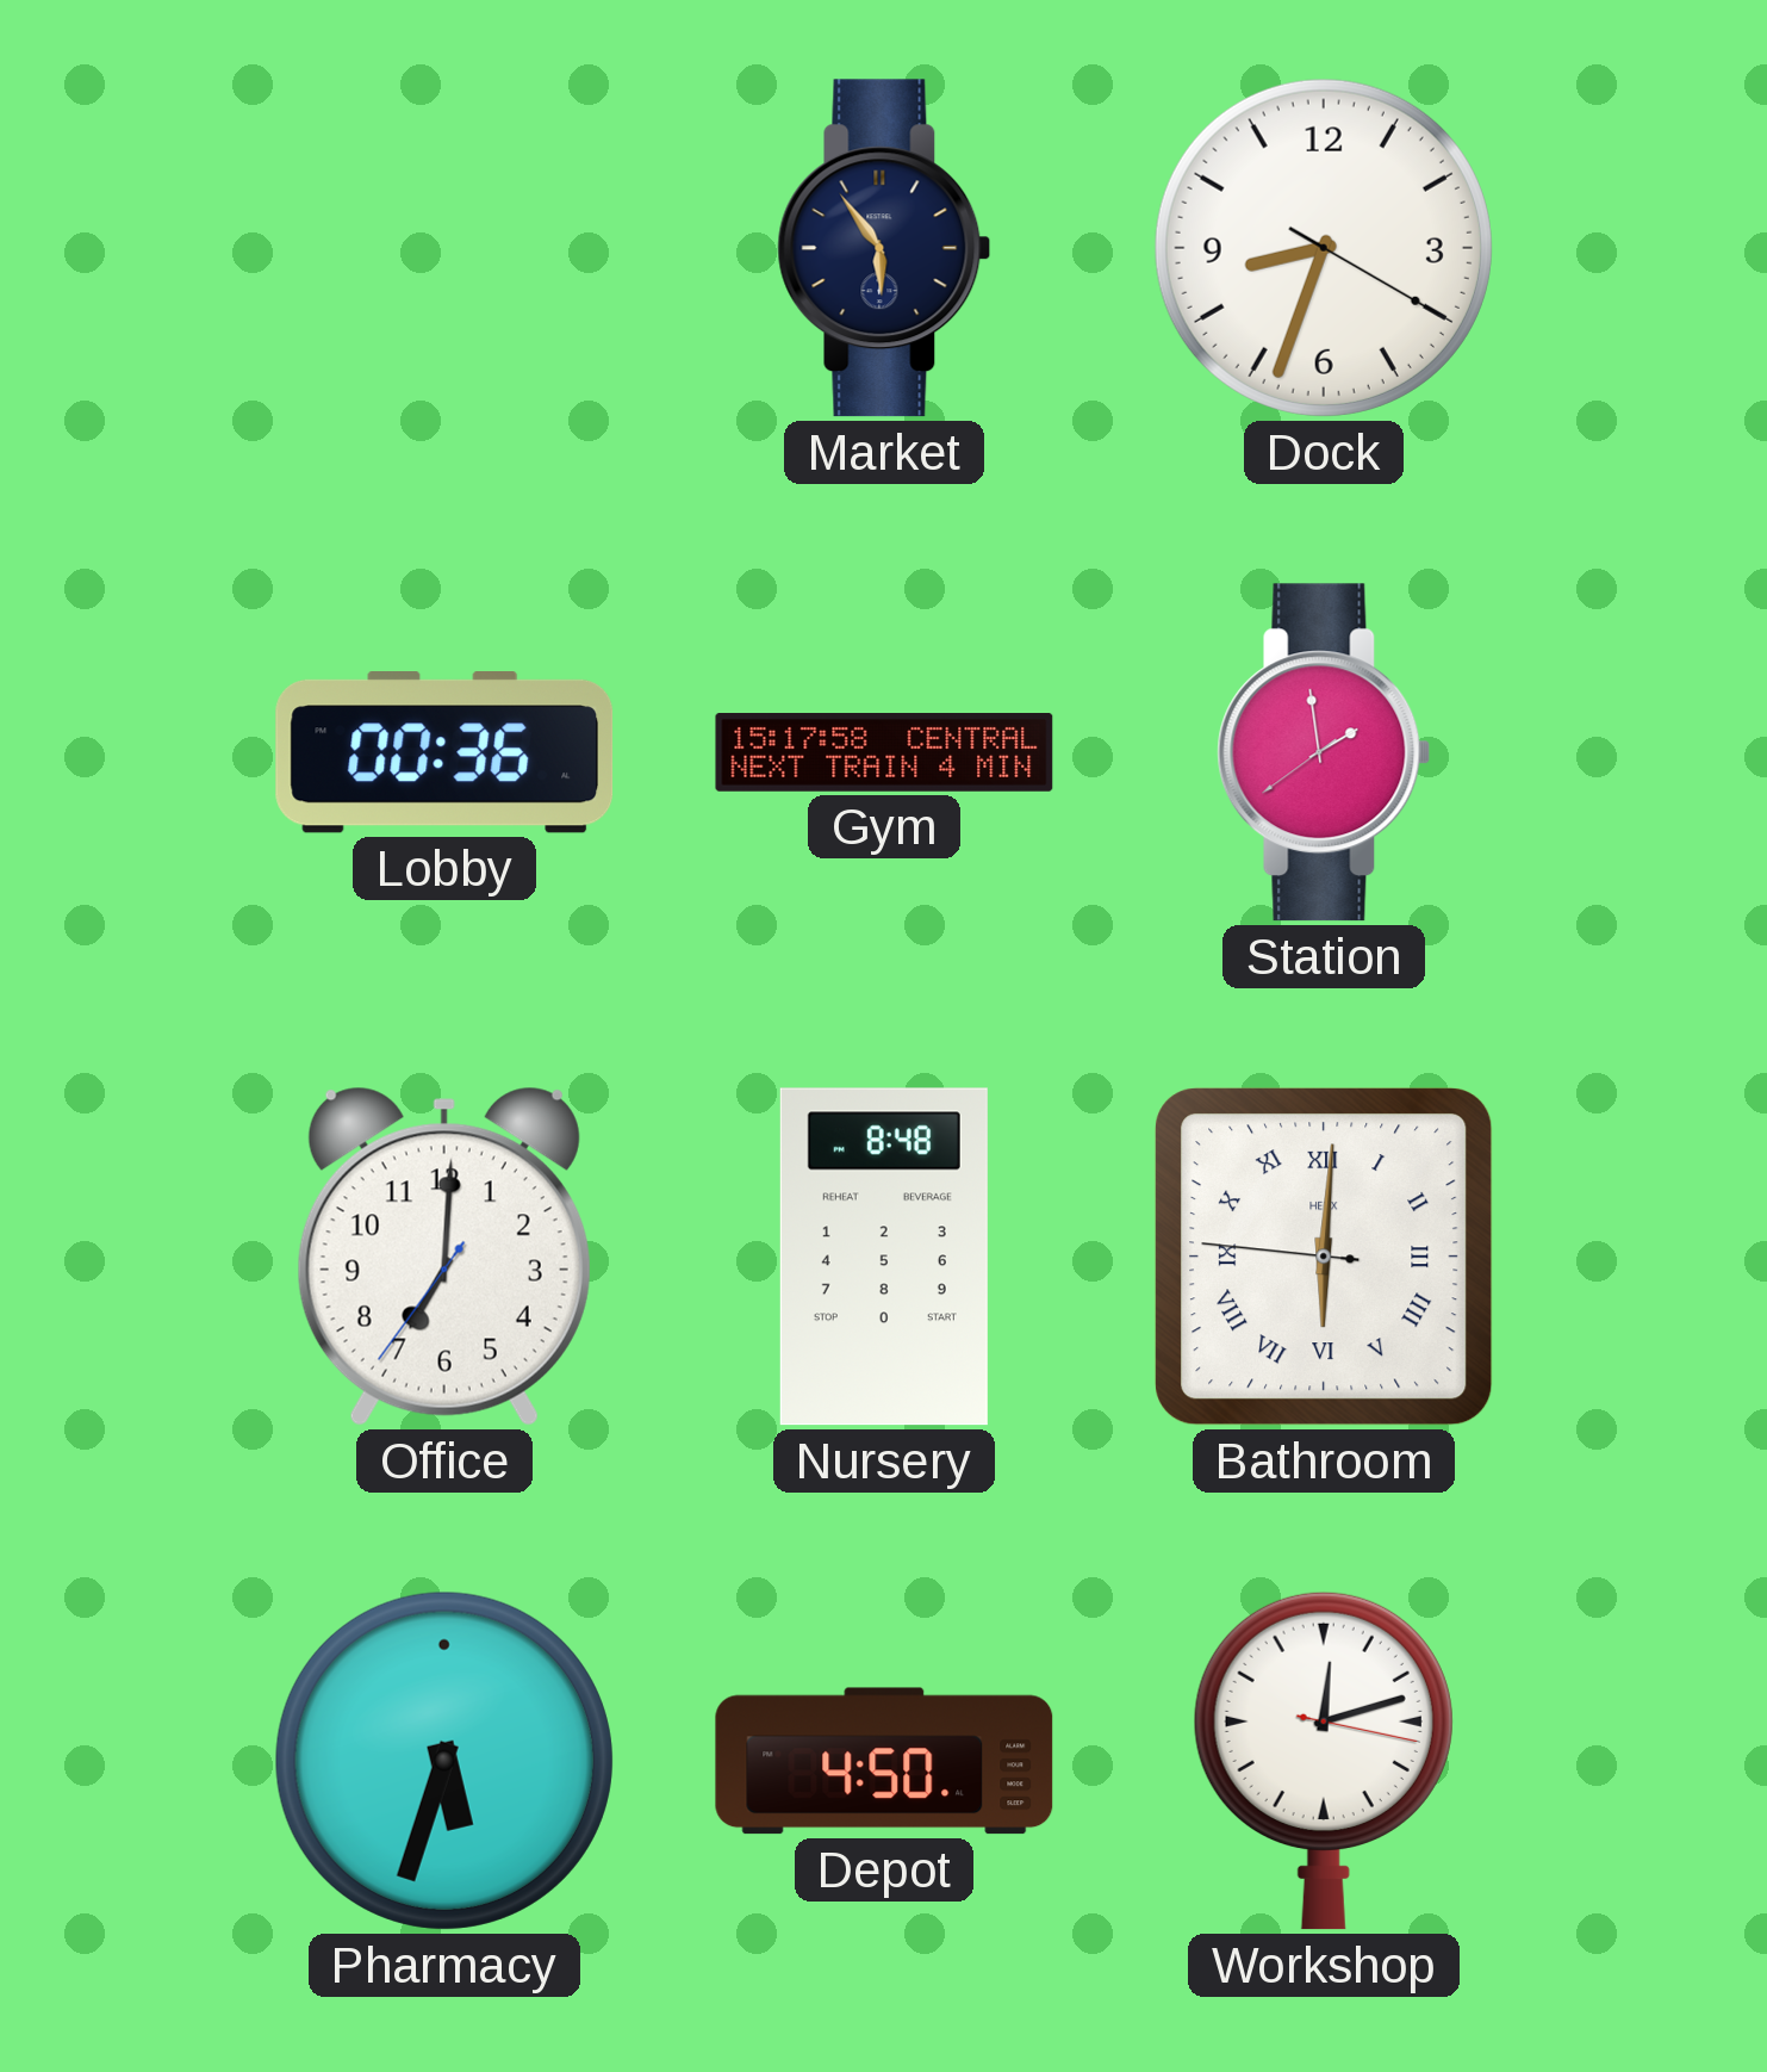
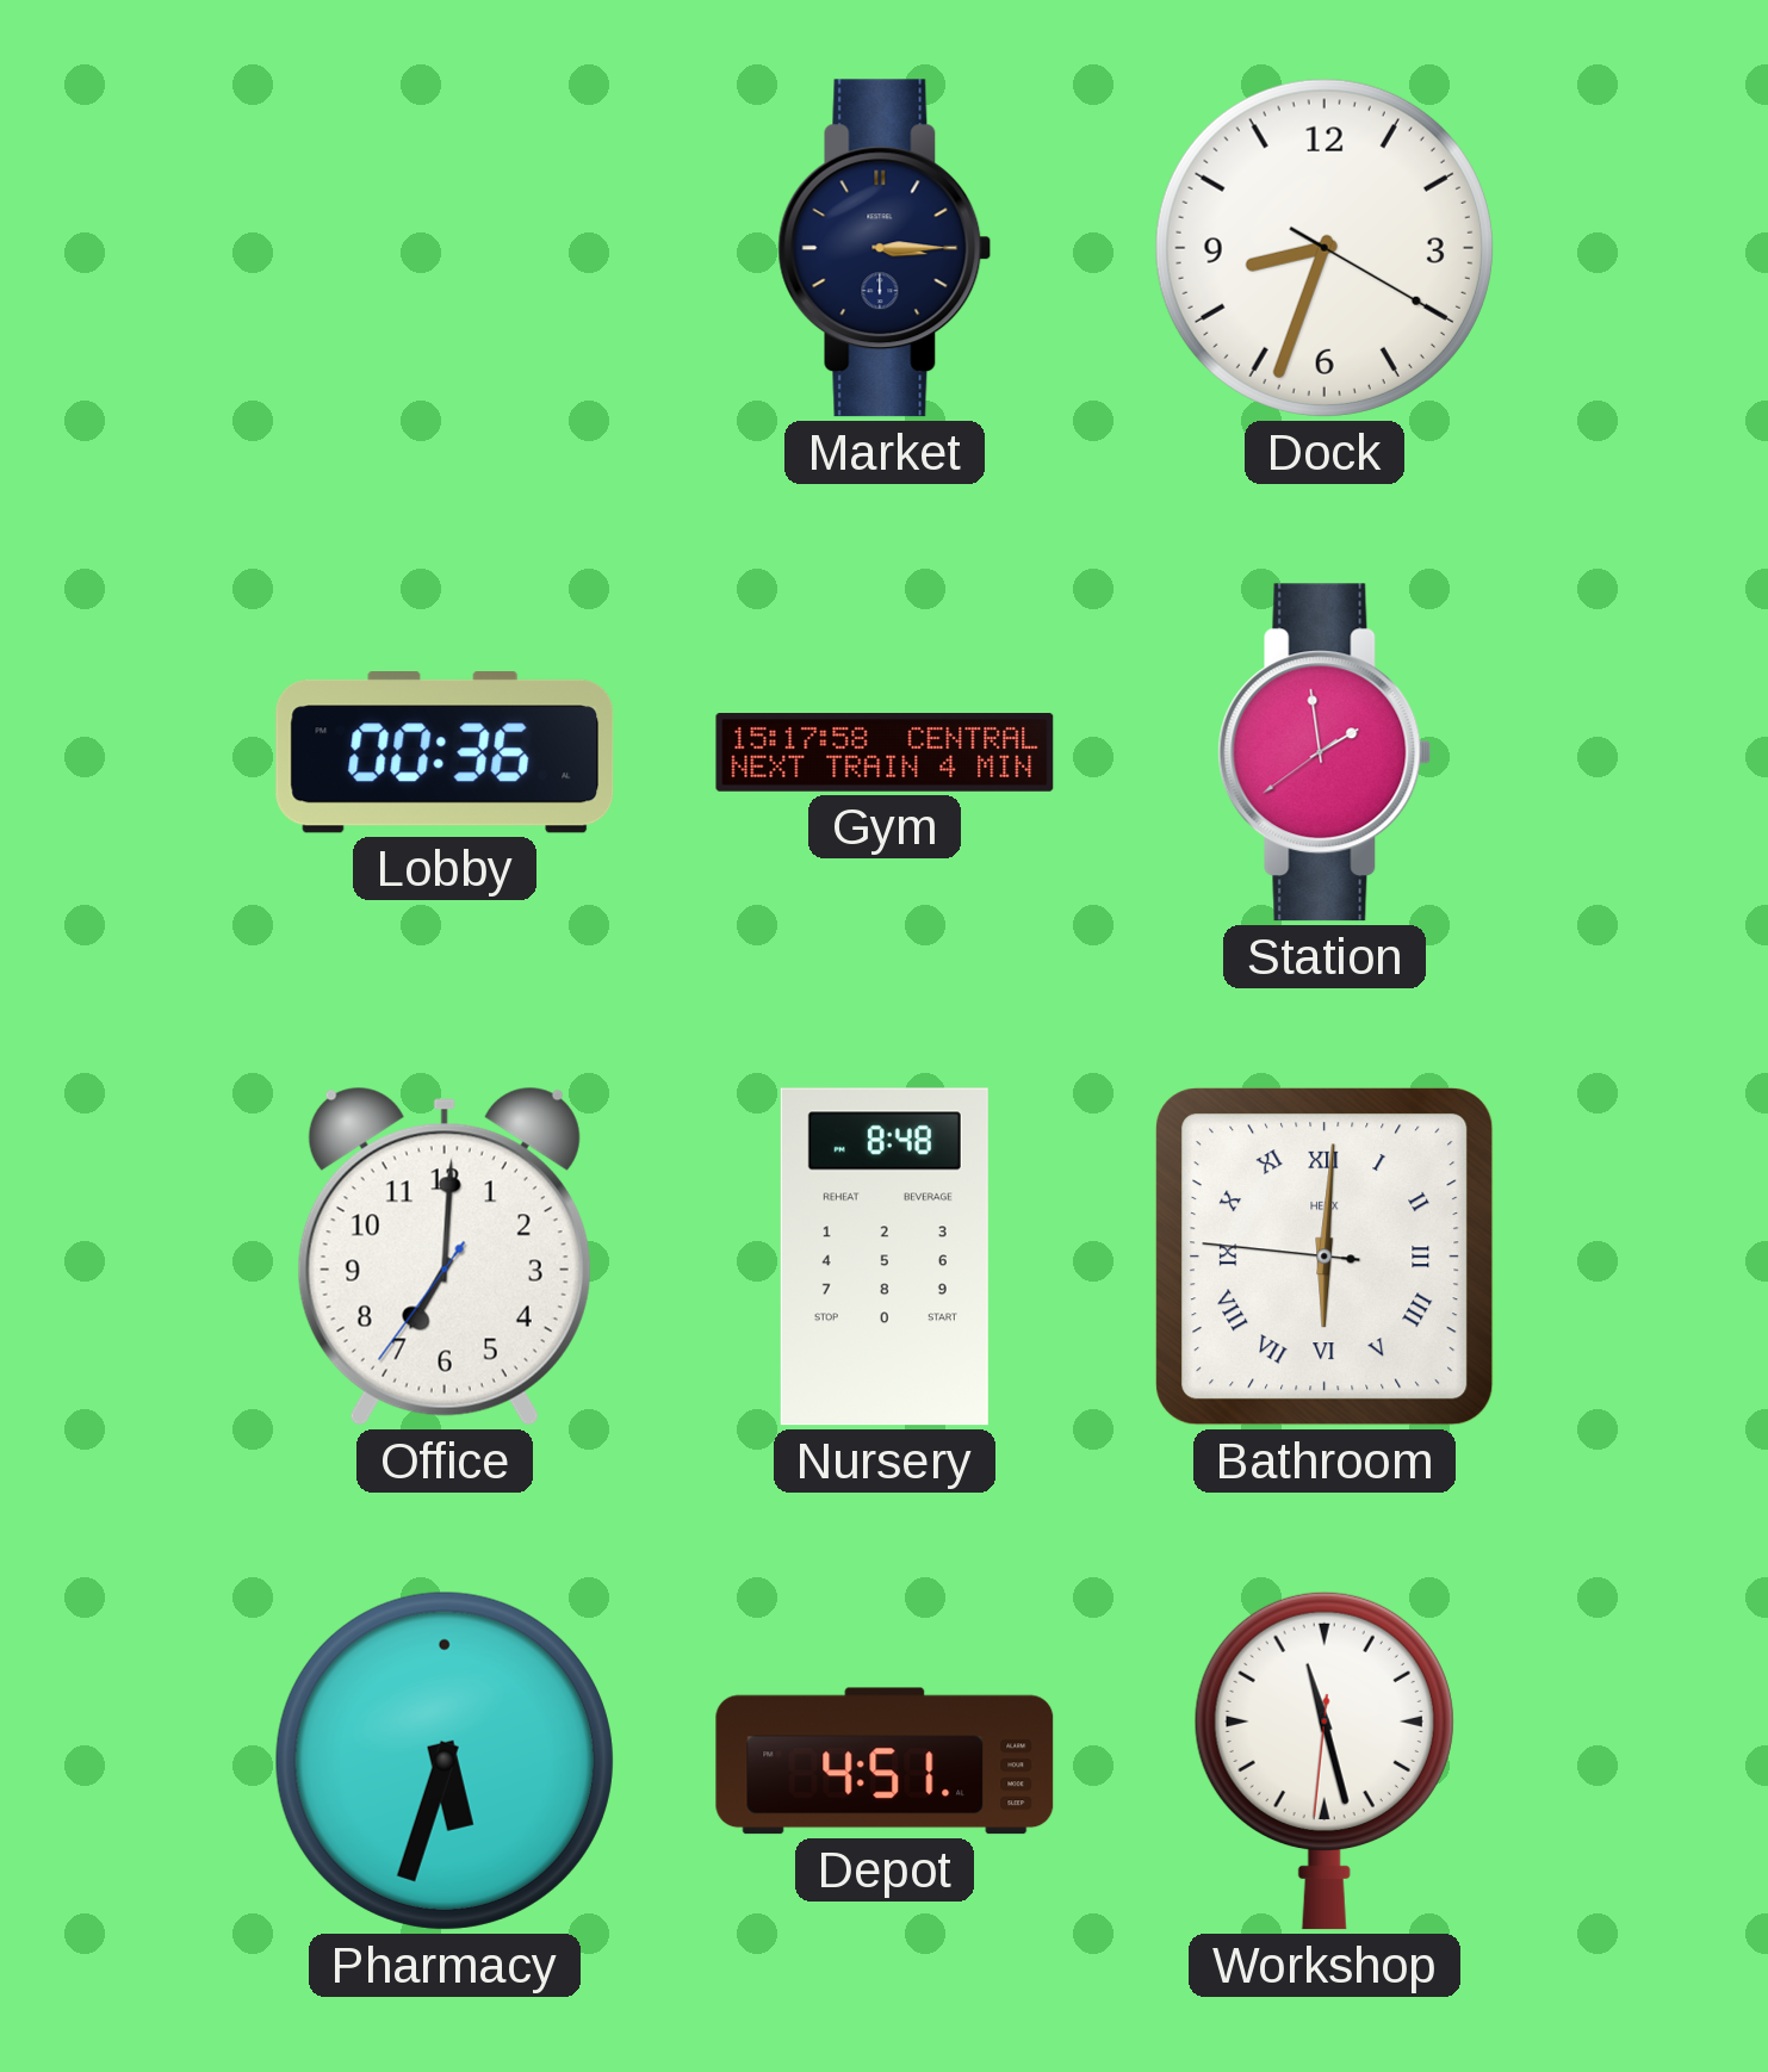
Market: 5:54 -> 3:15
Depot: 4:50 -> 4:51
Workshop: 12:12 -> 11:27
